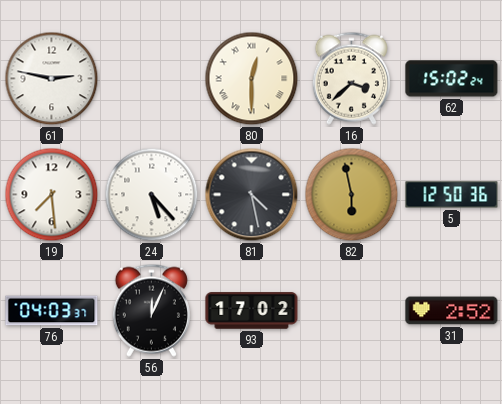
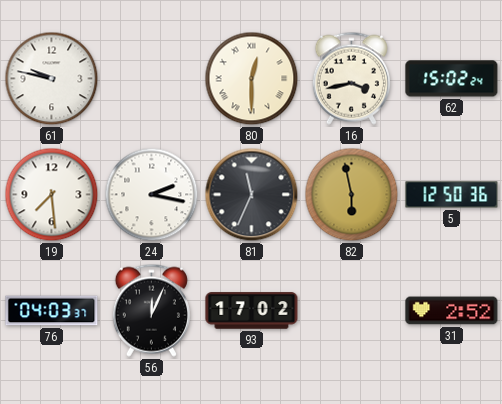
61: 2:47 -> 9:47
16: 3:38 -> 3:43
24: 5:23 -> 2:17
81: 4:28 -> 11:34
